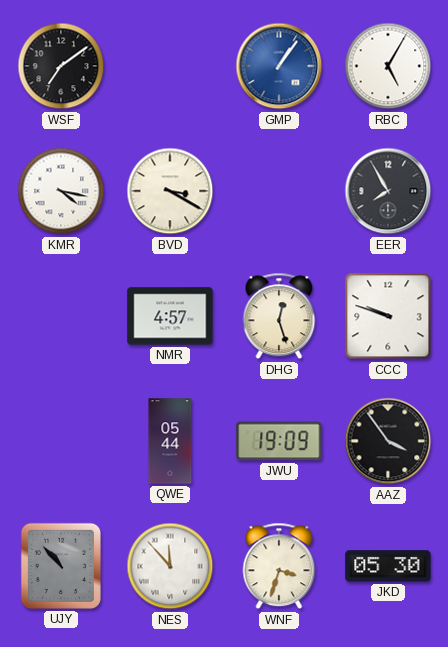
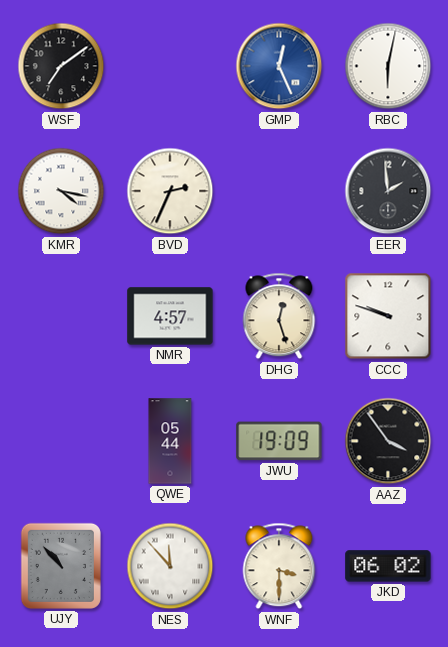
GMP: 1:06 -> 12:26
RBC: 5:05 -> 6:02
BVD: 3:20 -> 2:34
EER: 7:55 -> 1:59
WNF: 3:33 -> 3:30
JKD: 05:30 -> 06:02
